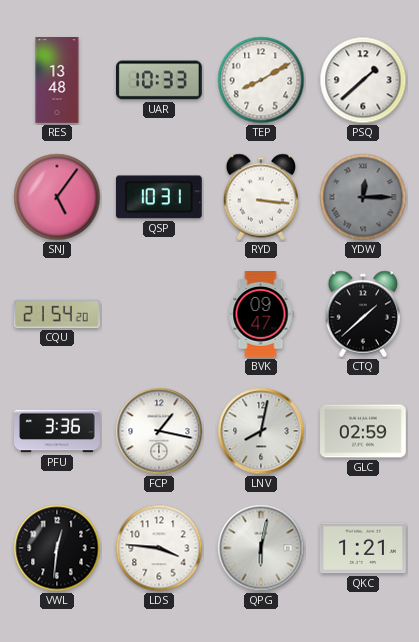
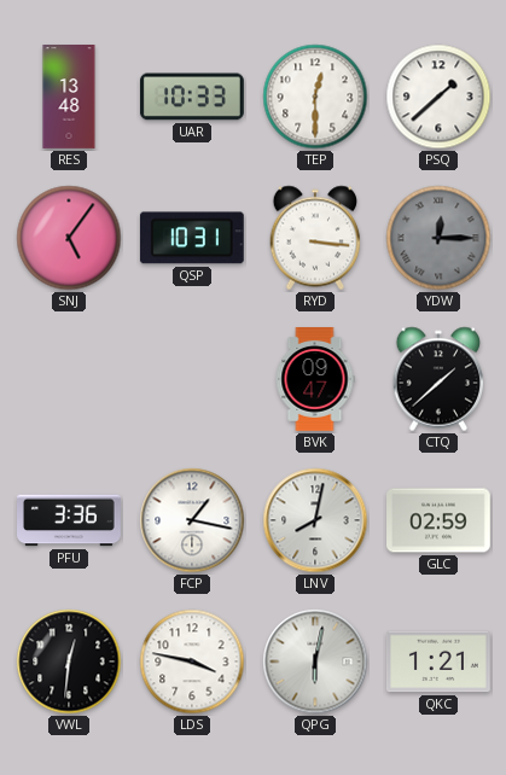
TEP: 8:10 -> 12:30
CQU: 21:54 -> none
LDS: 3:46 -> 3:47
